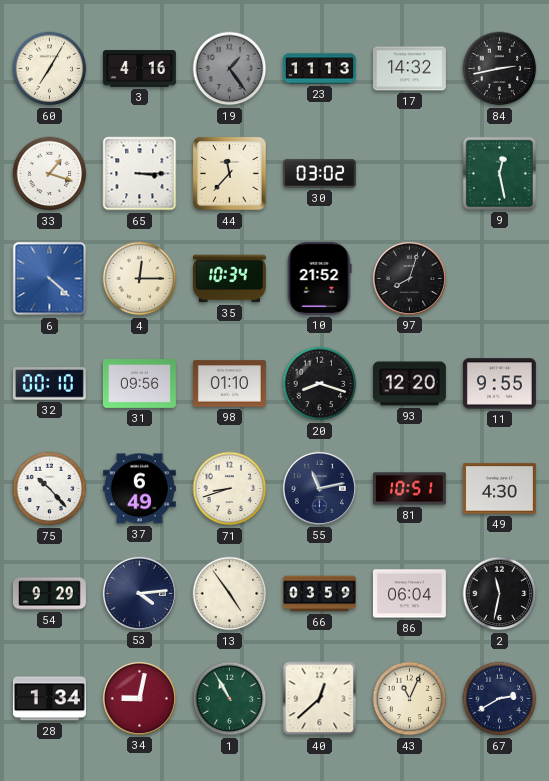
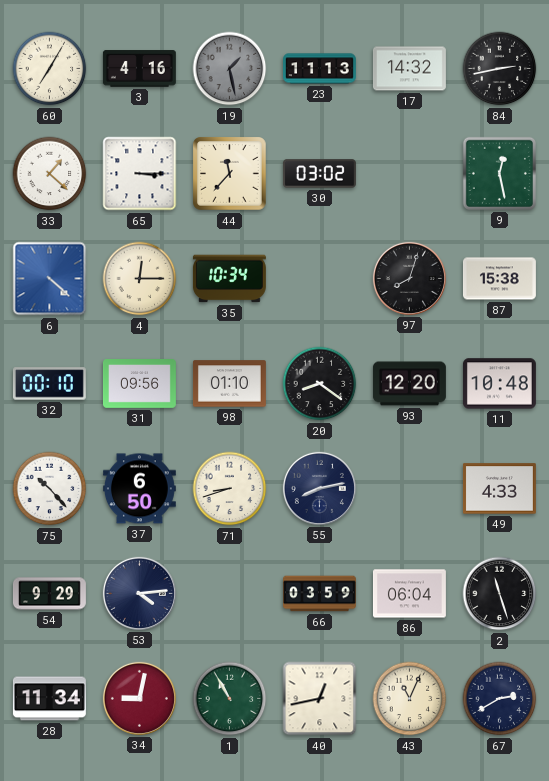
19: 1:24 -> 1:28
33: 1:18 -> 1:22
10: 21:52 -> none
87: none -> 15:38
20: 8:18 -> 8:21
11: 9:55 -> 10:48
37: 6:49 -> 6:50
55: 11:13 -> 8:13
81: 10:51 -> none
49: 4:30 -> 4:33
13: 4:54 -> none
2: 11:32 -> 11:27
28: 1:34 -> 11:34
40: 12:38 -> 12:43
